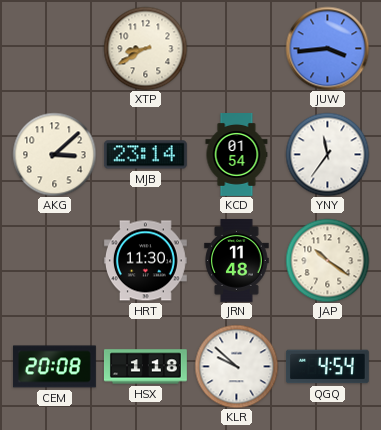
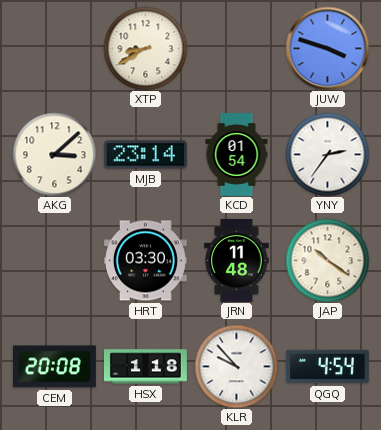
JUW: 3:44 -> 3:48
YNY: 11:36 -> 2:36
HRT: 11:30 -> 03:30
KLR: 9:52 -> 9:53
